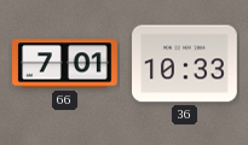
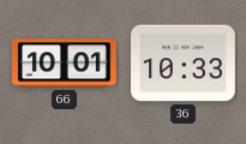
66: 7:01 -> 10:01
